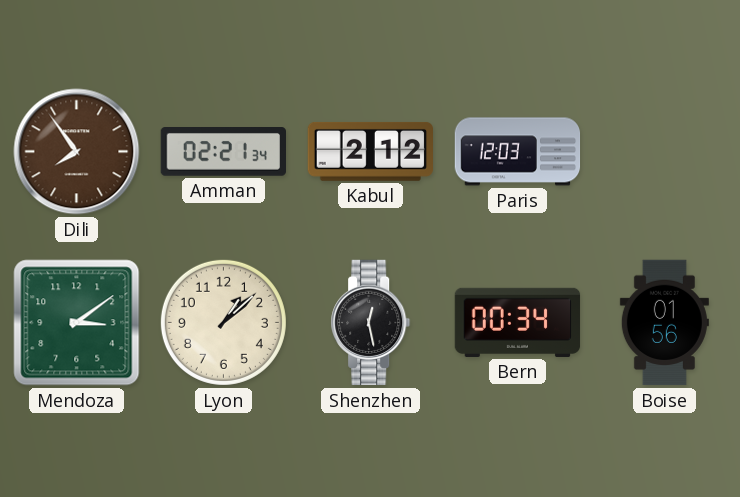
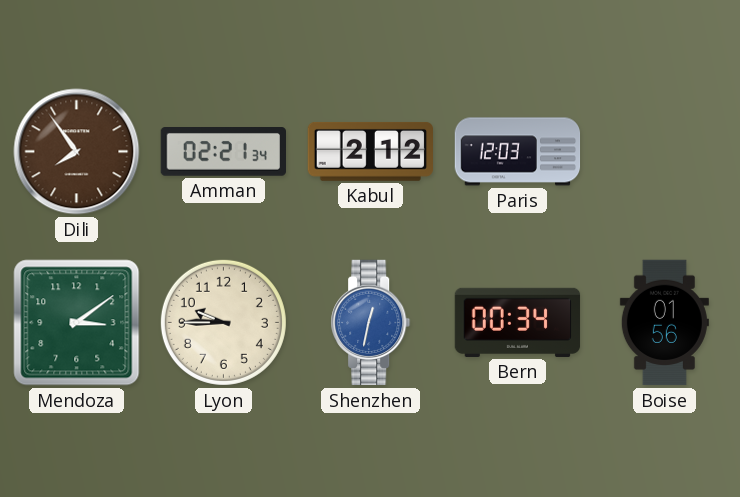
Lyon: 1:08 -> 9:45
Shenzhen: 12:28 -> 12:32
Shenzhen dial: black -> blue
